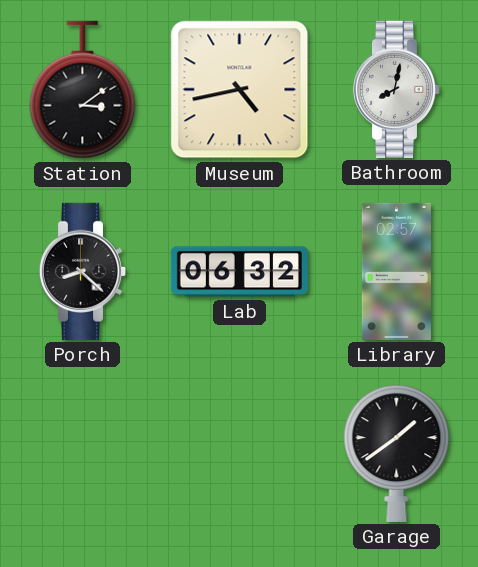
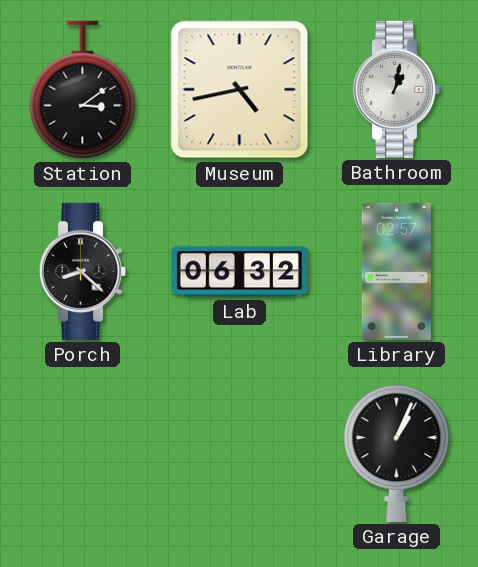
Bathroom: 8:02 -> 1:02
Garage: 1:39 -> 1:04
